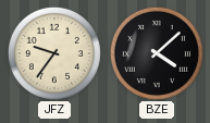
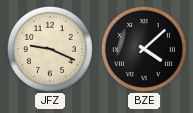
JFZ: 9:36 -> 9:19
